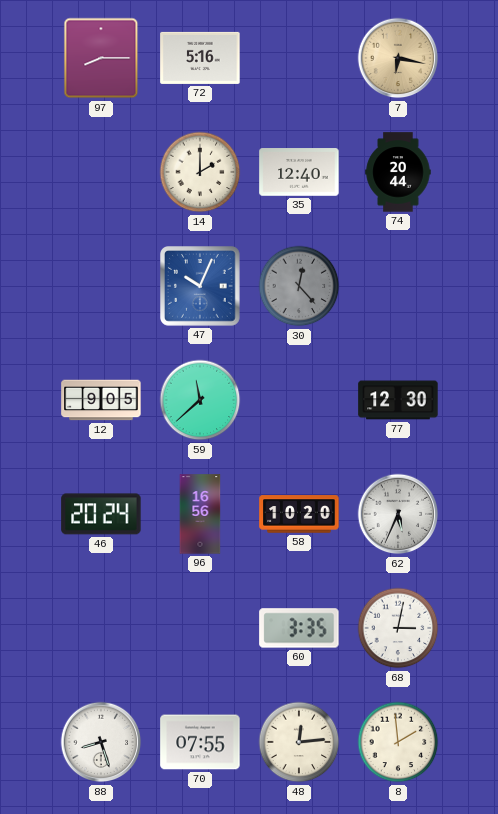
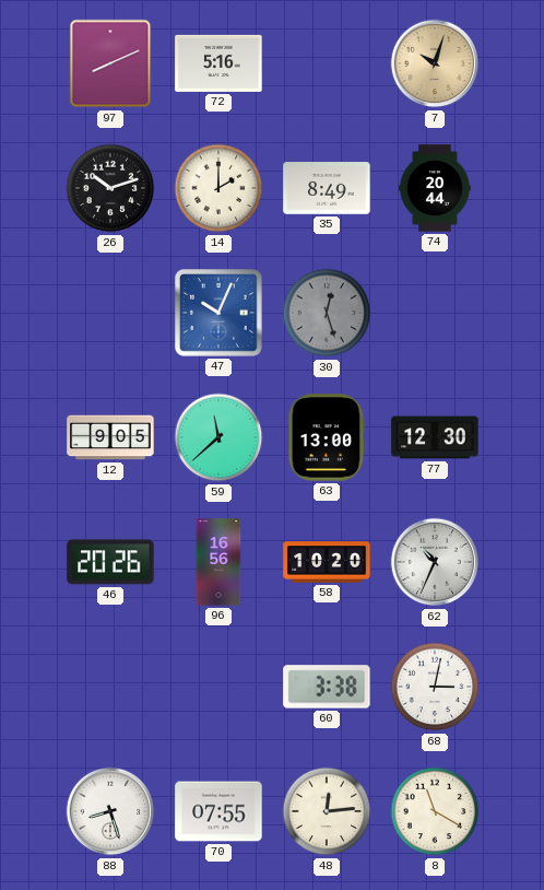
97: 8:15 -> 8:11
7: 6:17 -> 10:03
26: none -> 10:12
35: 12:40 -> 8:49
30: 12:23 -> 12:27
63: none -> 13:00
46: 20:24 -> 20:26
62: 5:34 -> 10:34
60: 3:35 -> 3:38
8: 1:59 -> 11:20
